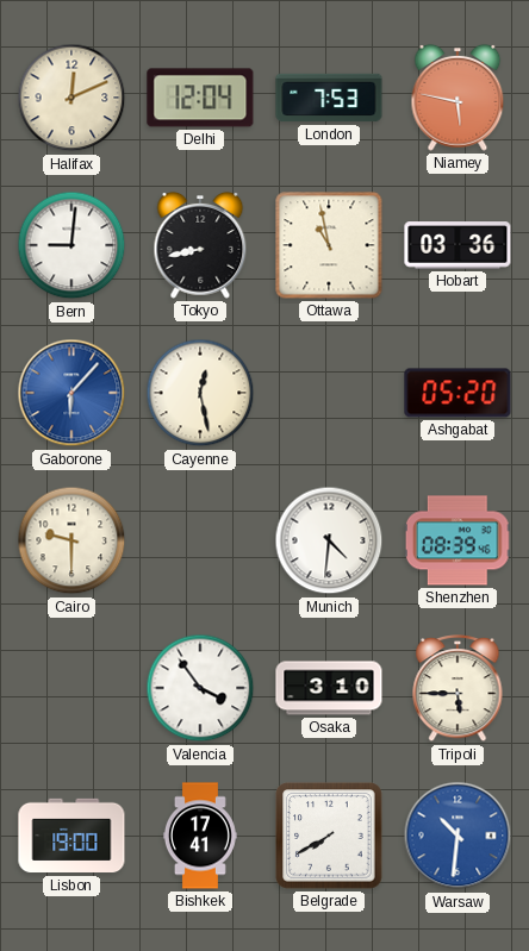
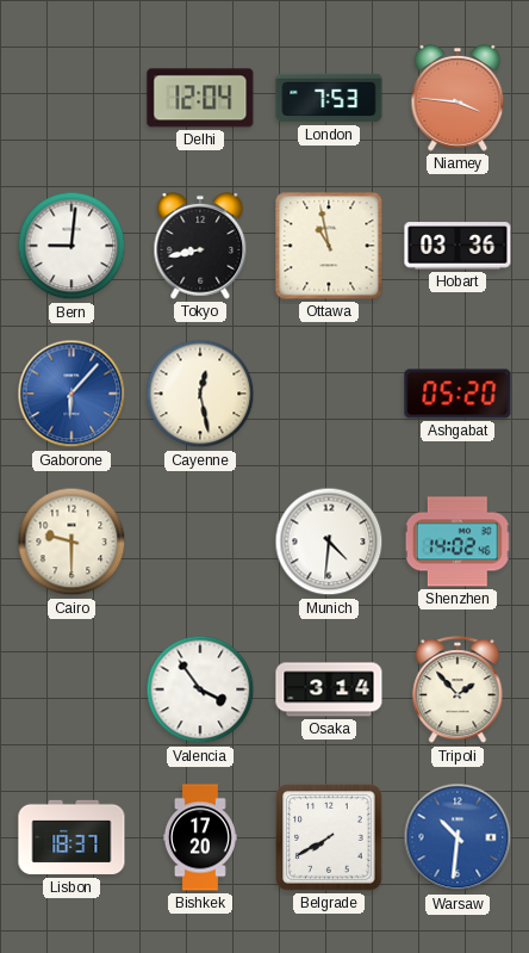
Halifax: 12:11 -> none
Niamey: 5:47 -> 3:46
Shenzhen: 08:39 -> 14:02
Osaka: 3:10 -> 3:14
Tripoli: 5:45 -> 1:53
Lisbon: 19:00 -> 18:37
Bishkek: 17:41 -> 17:20
